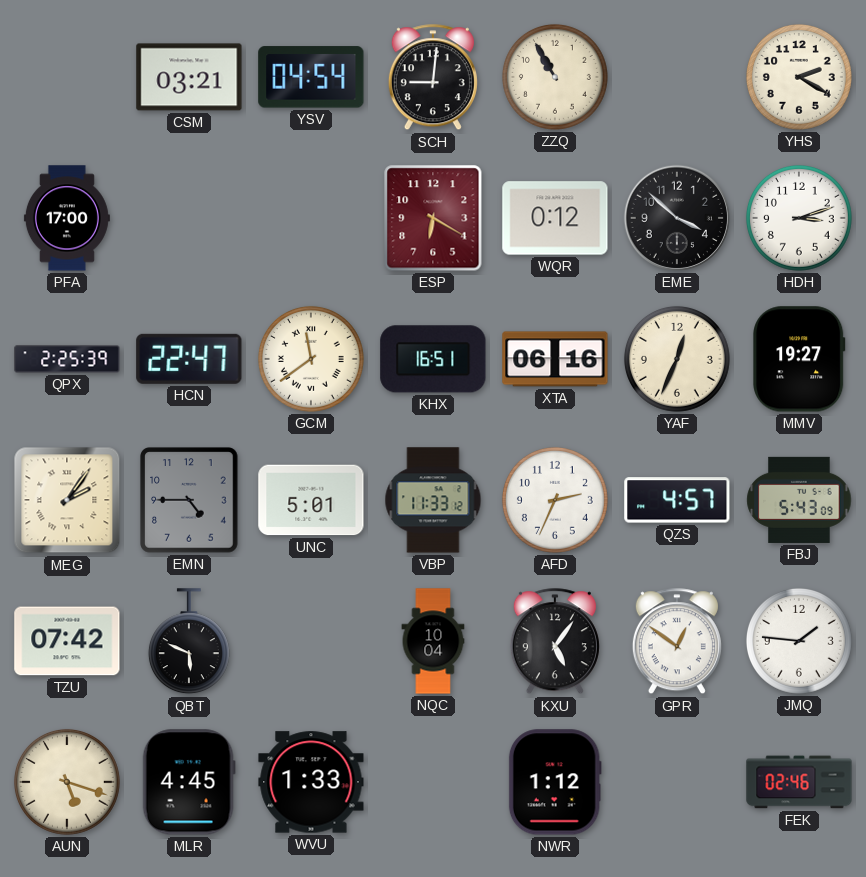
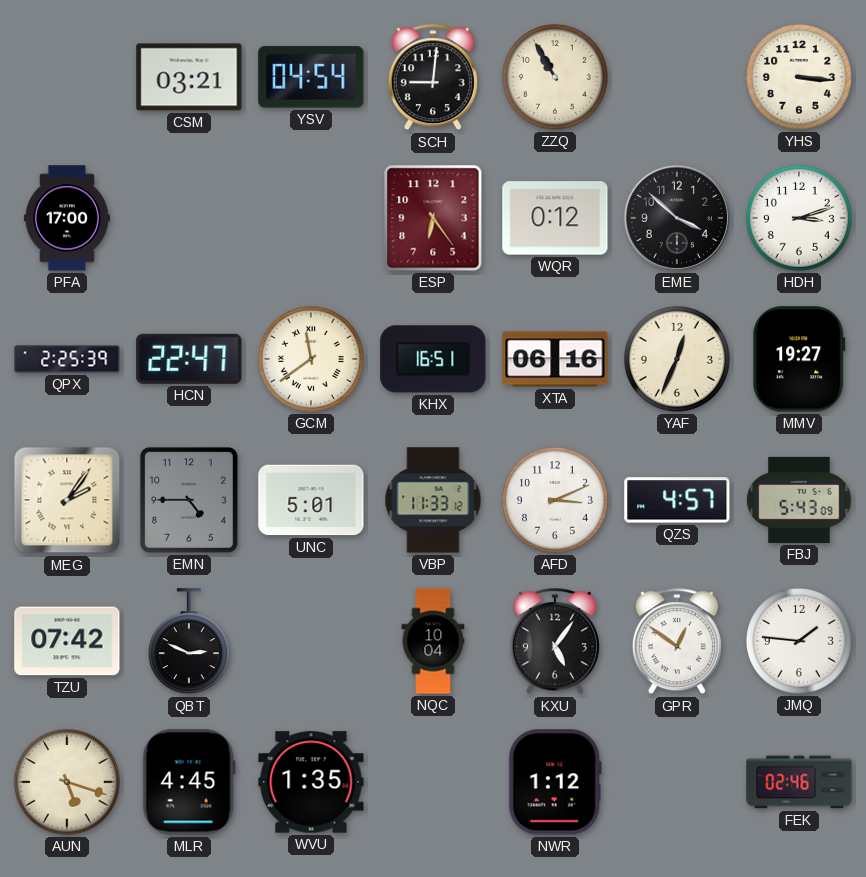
YHS: 2:20 -> 3:16
ESP: 6:20 -> 6:24
AFD: 2:34 -> 3:11
QBT: 5:49 -> 2:49
WVU: 1:33 -> 1:35
